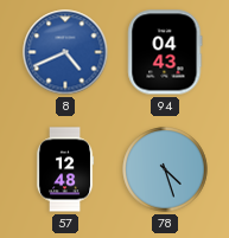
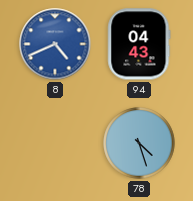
57: 12:48 -> none
